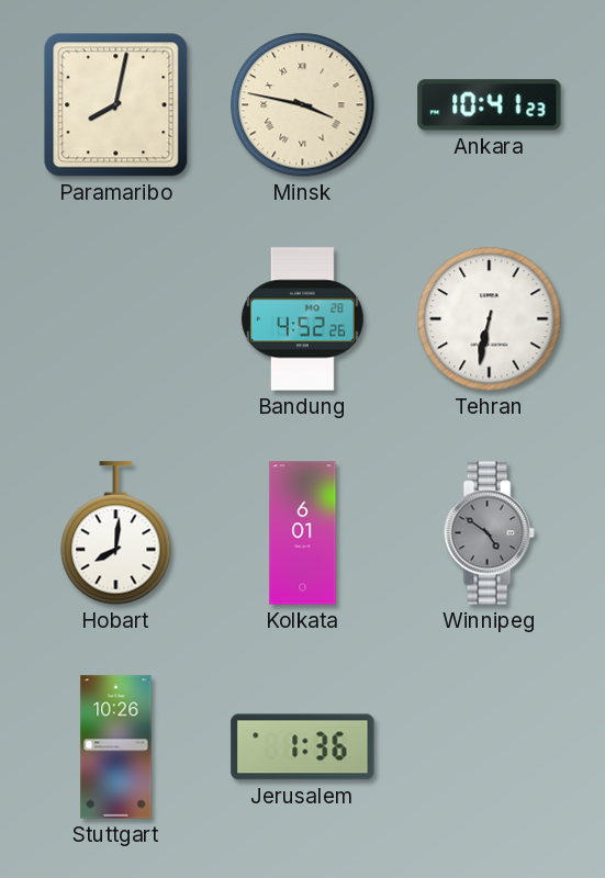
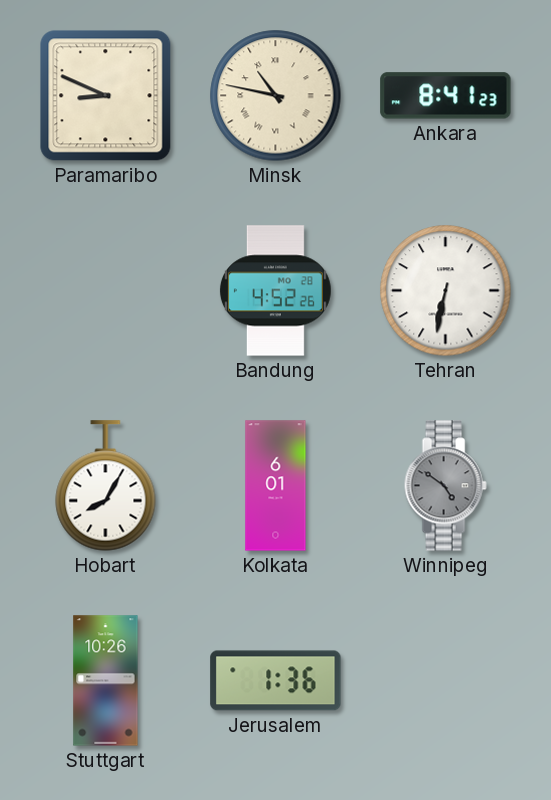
Paramaribo: 8:02 -> 8:49
Minsk: 3:47 -> 10:47
Ankara: 10:41 -> 8:41
Hobart: 8:01 -> 8:05
